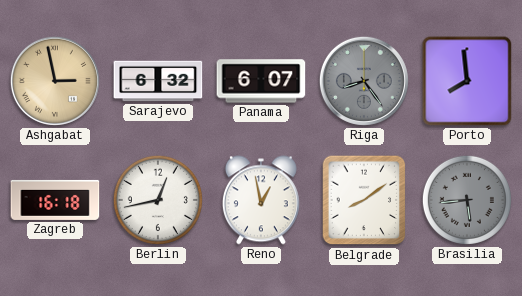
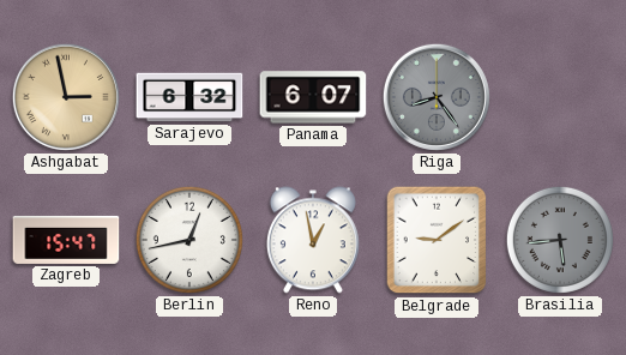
Porto: 7:59 -> none
Zagreb: 16:18 -> 15:47
Belgrade: 8:09 -> 9:09
